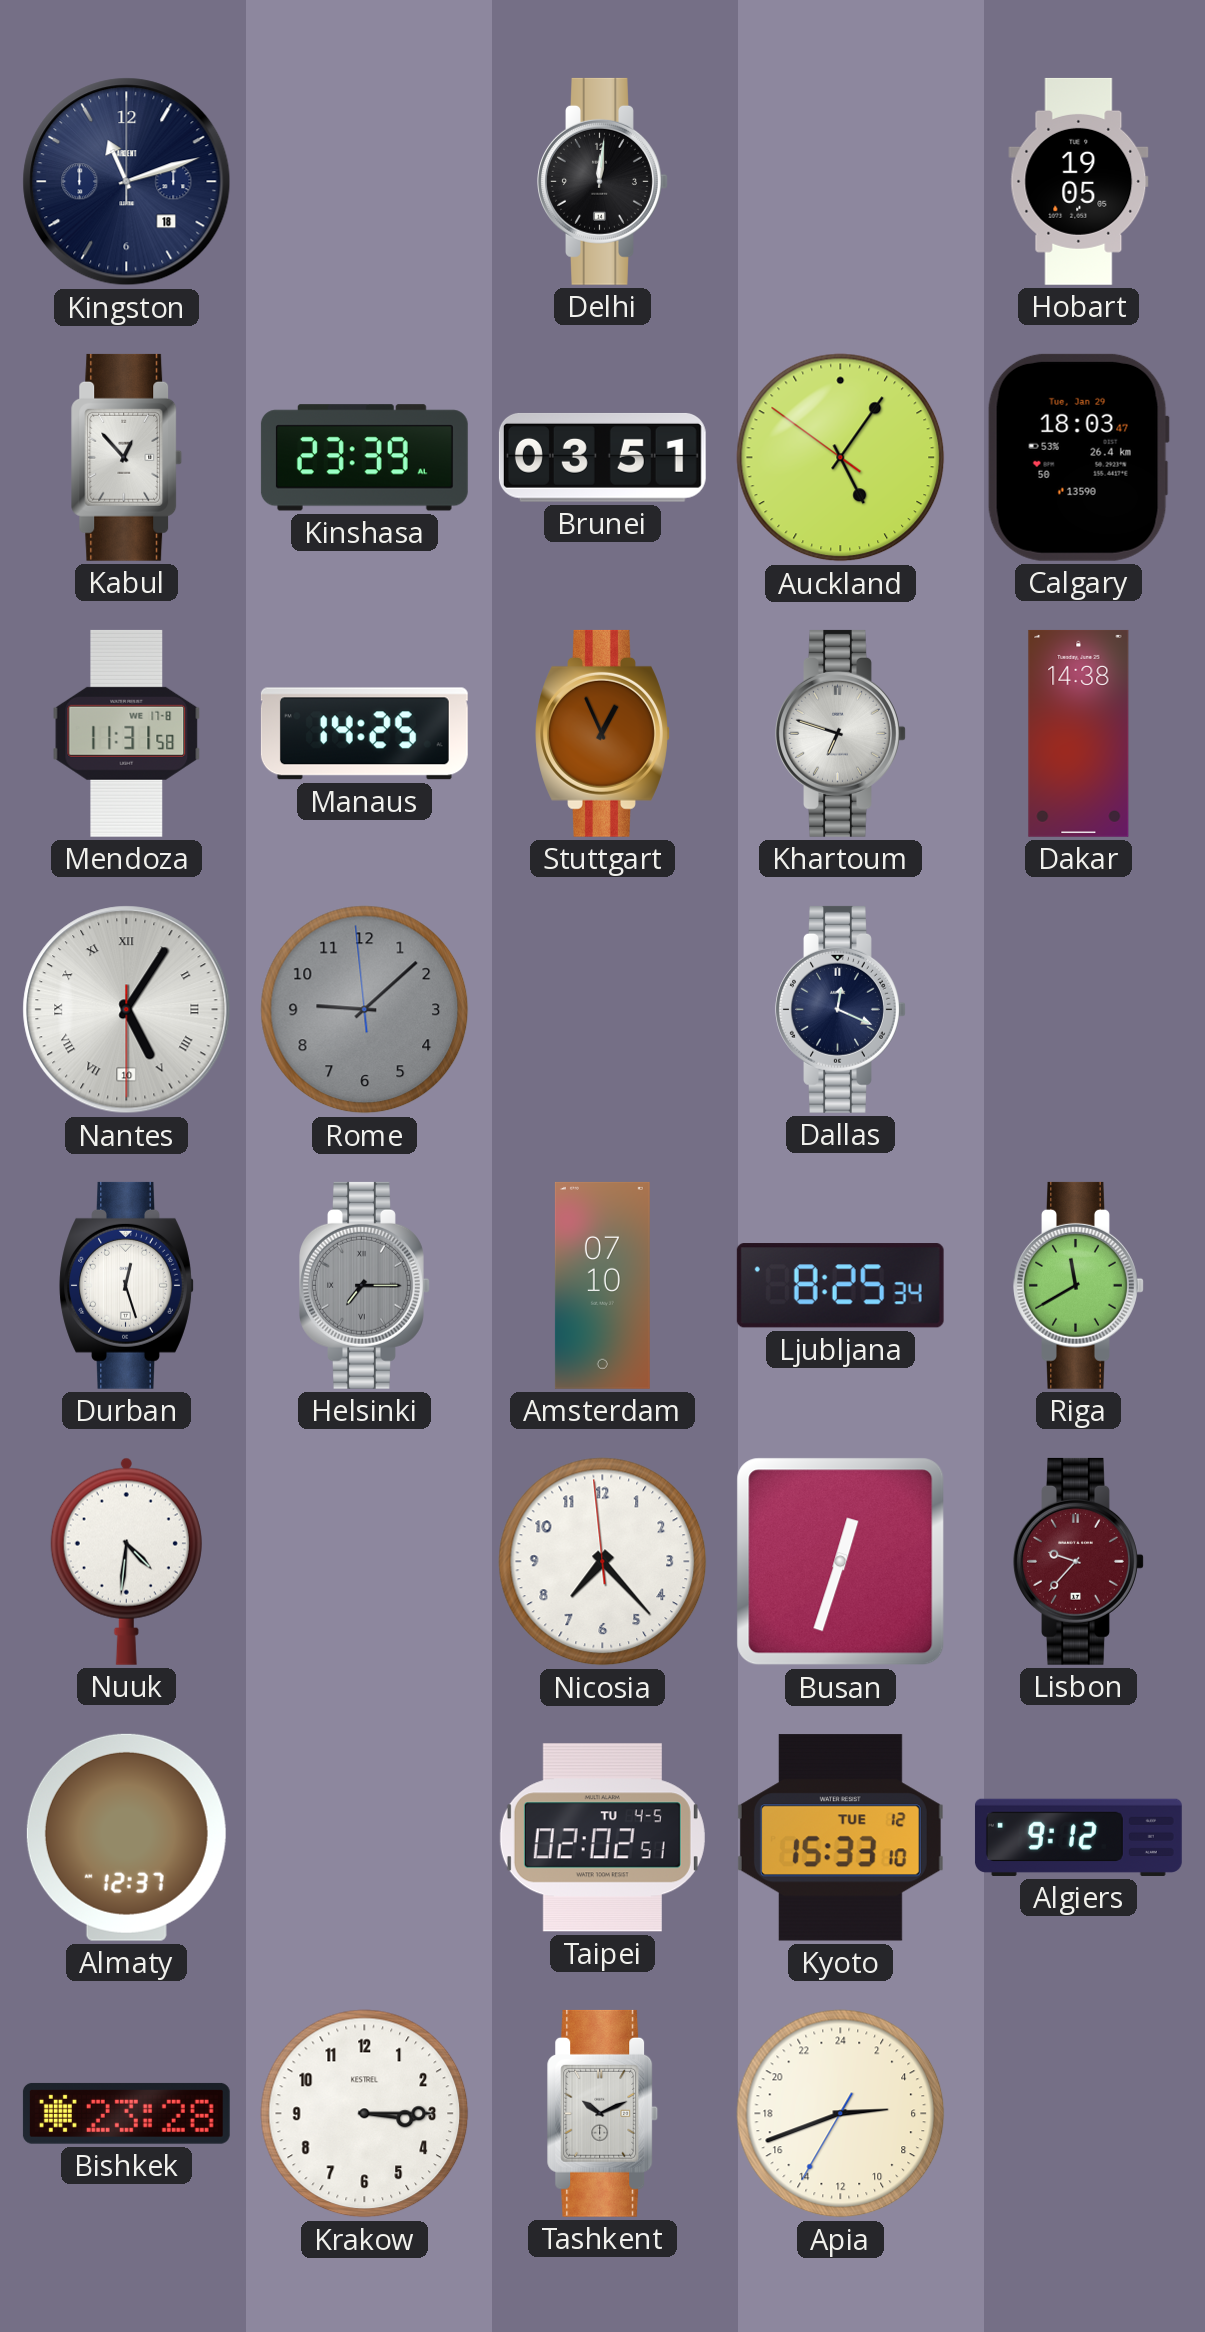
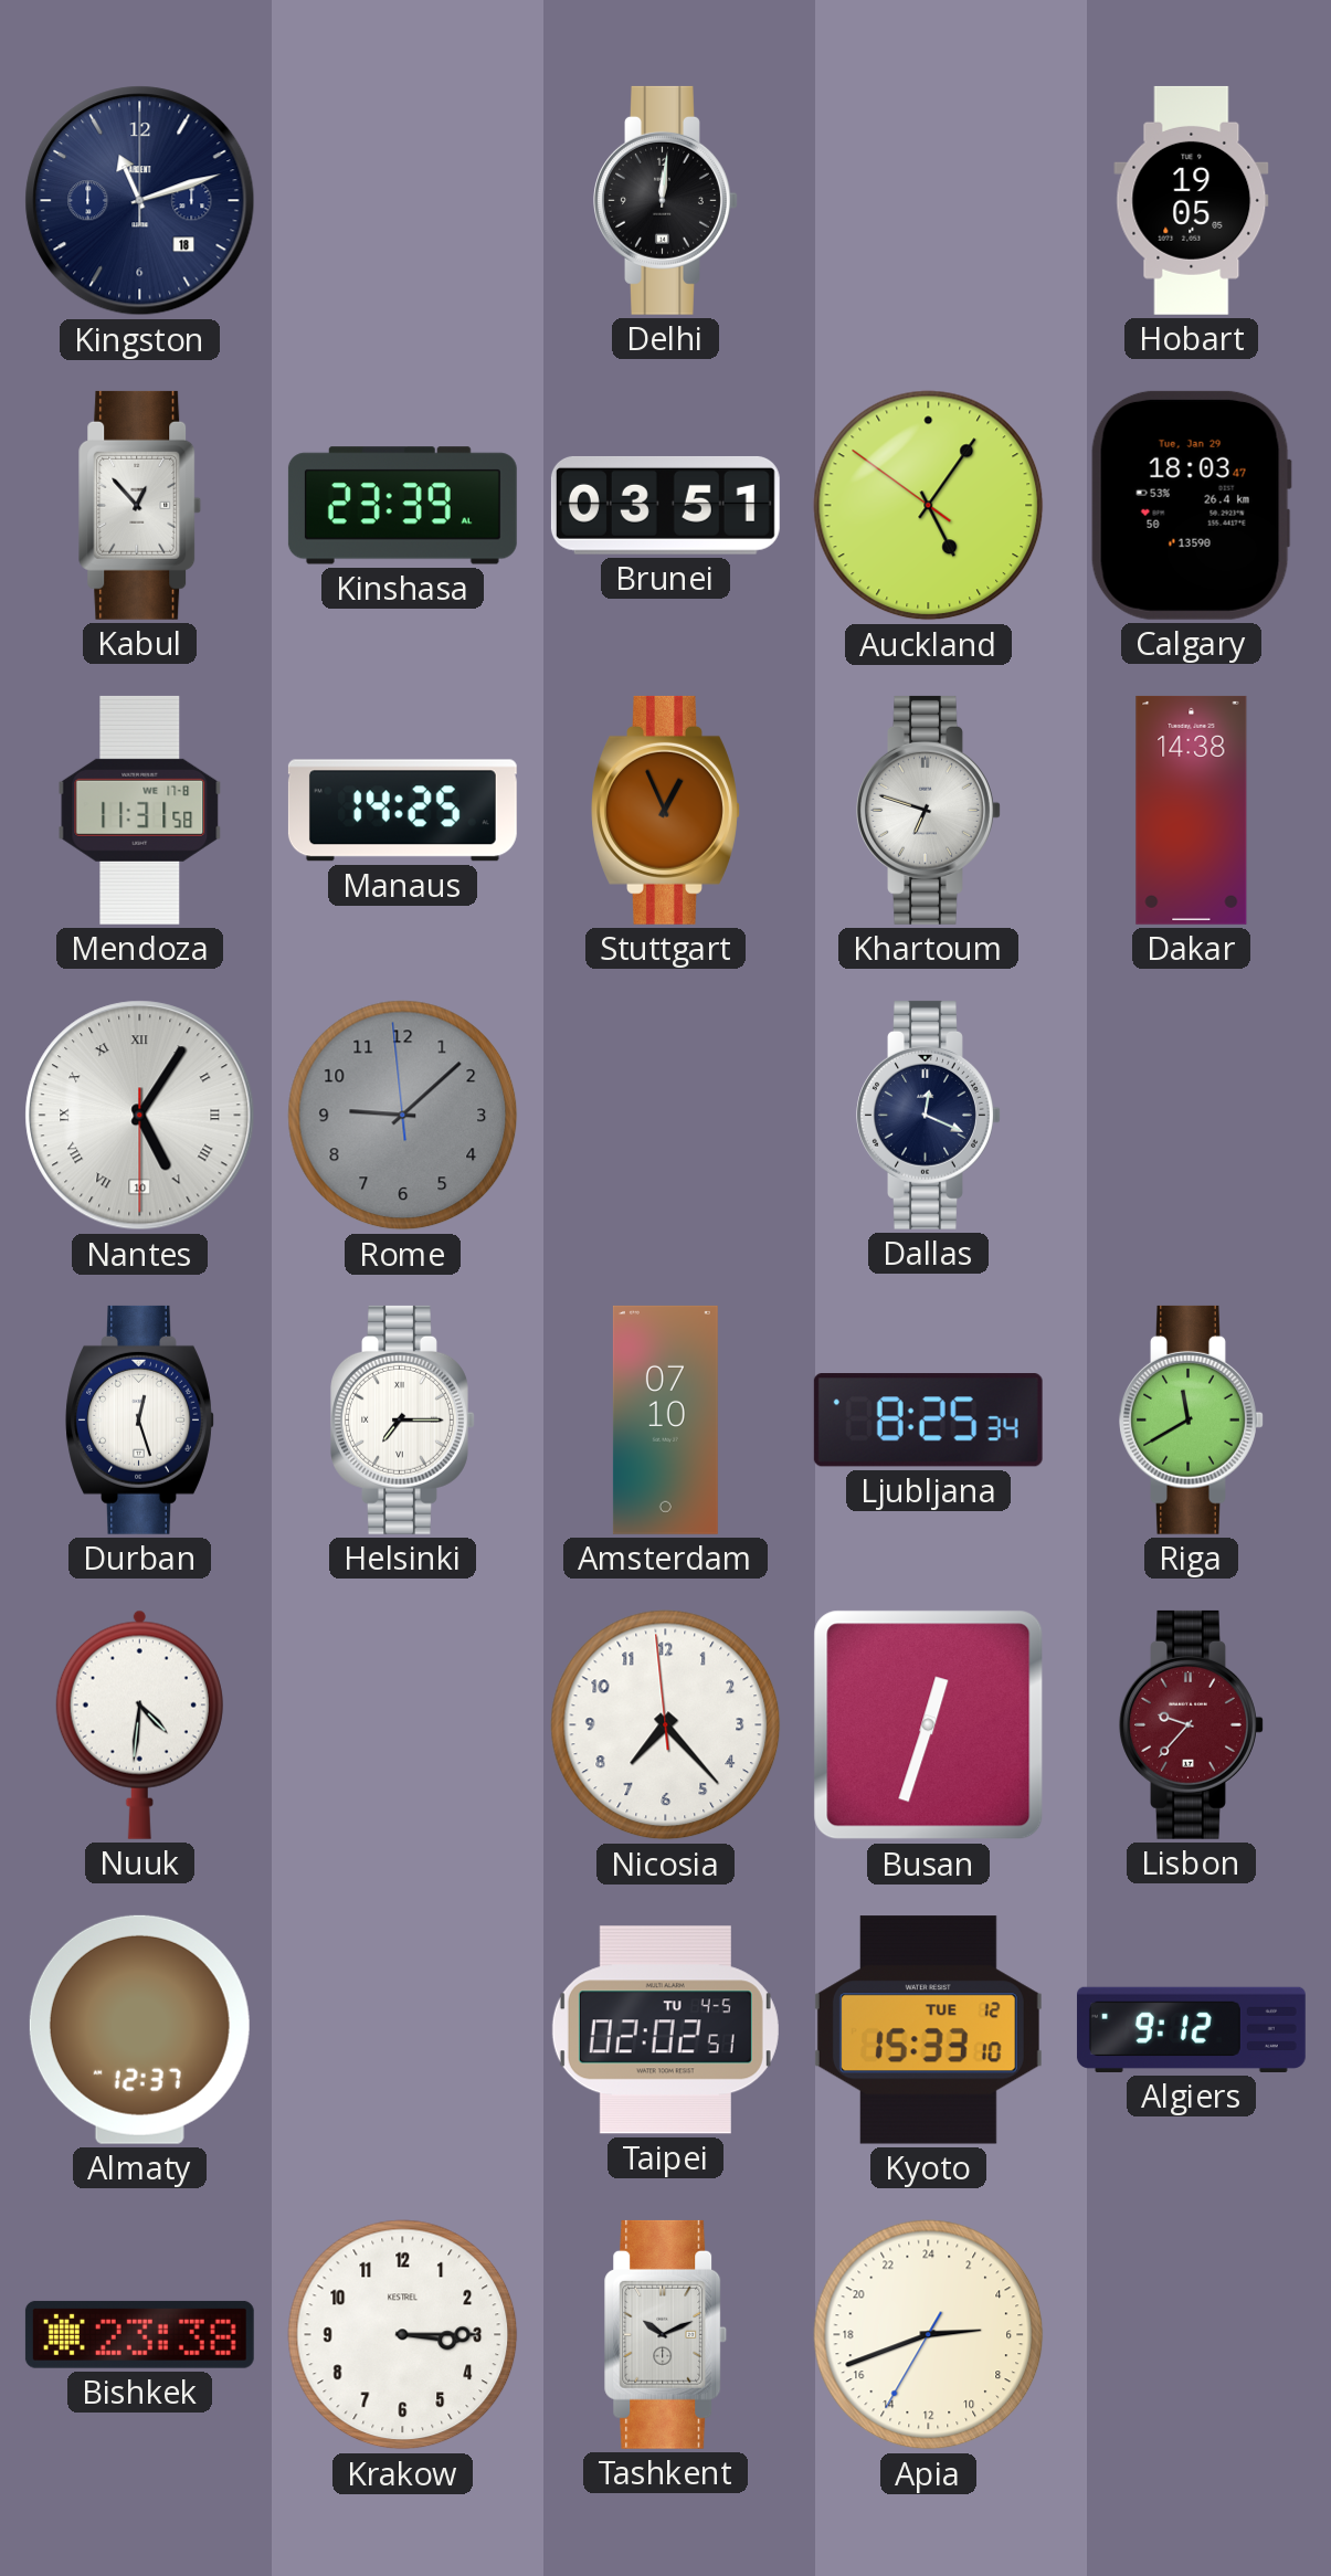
Helsinki dial: grey -> white
Bishkek: 23:28 -> 23:38
